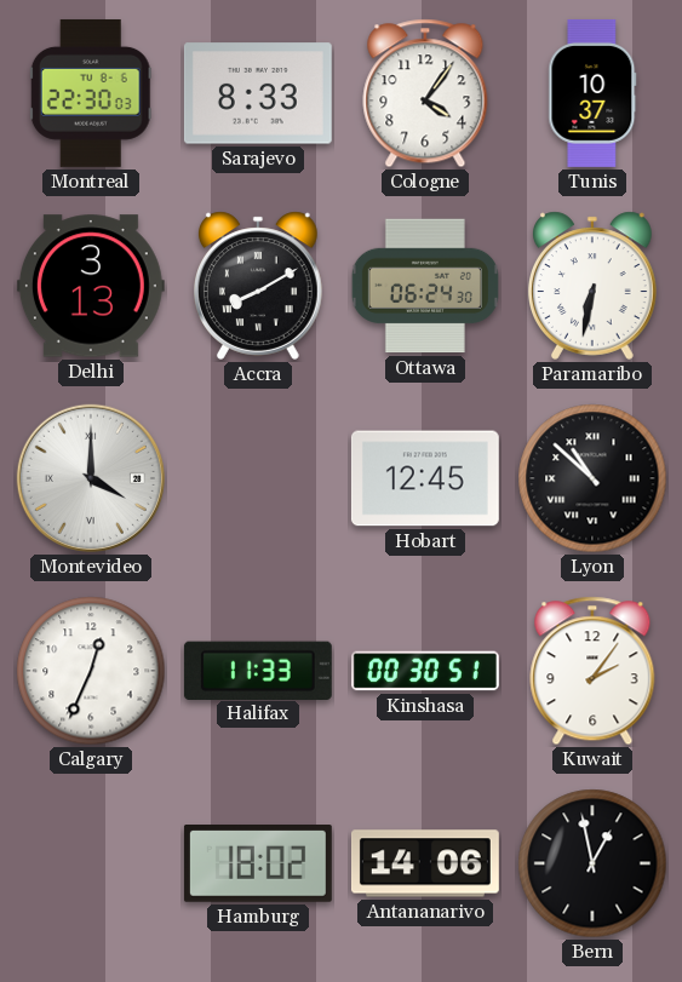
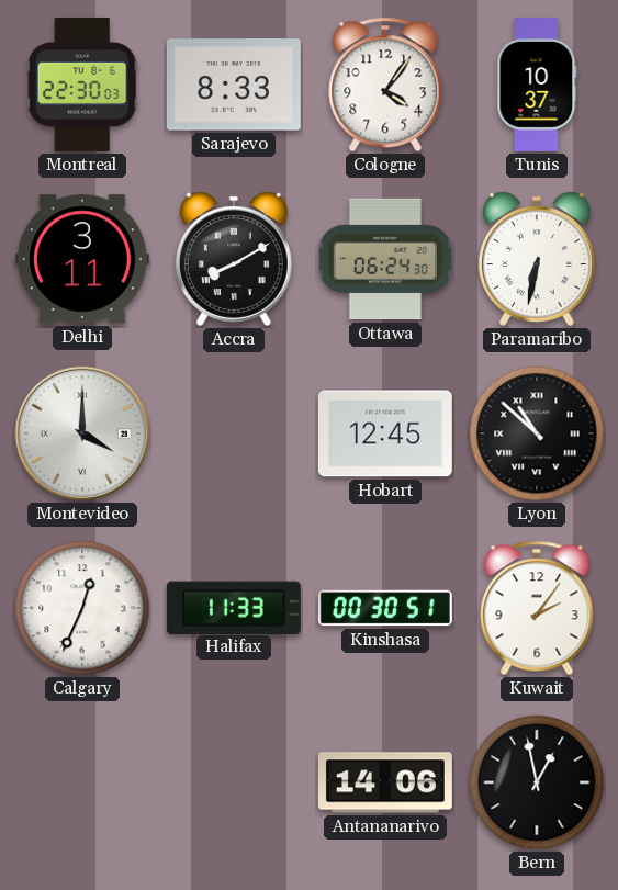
Delhi: 3:13 -> 3:11
Hamburg: 18:02 -> none
